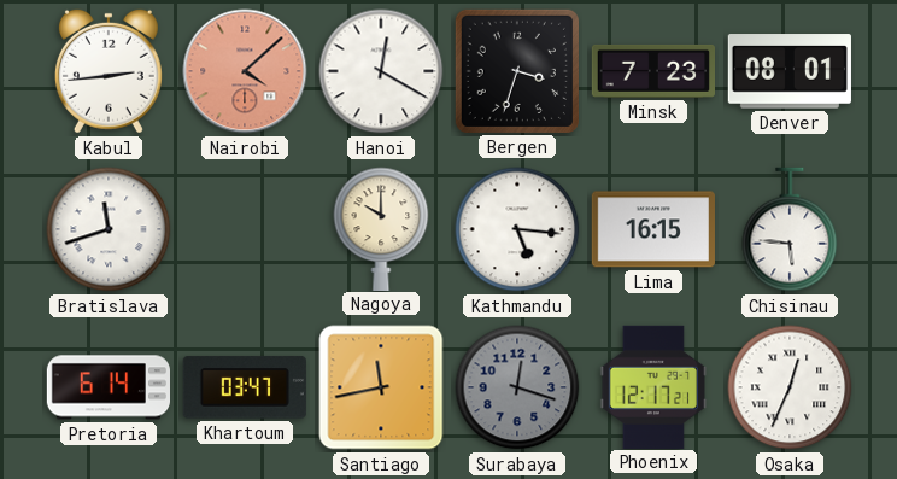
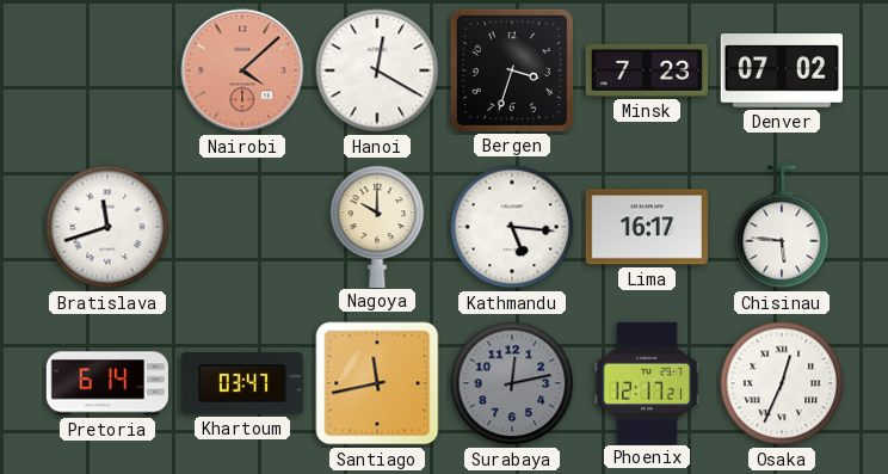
Kabul: 2:44 -> none
Denver: 08:01 -> 07:02
Lima: 16:15 -> 16:17
Surabaya: 12:18 -> 12:13
